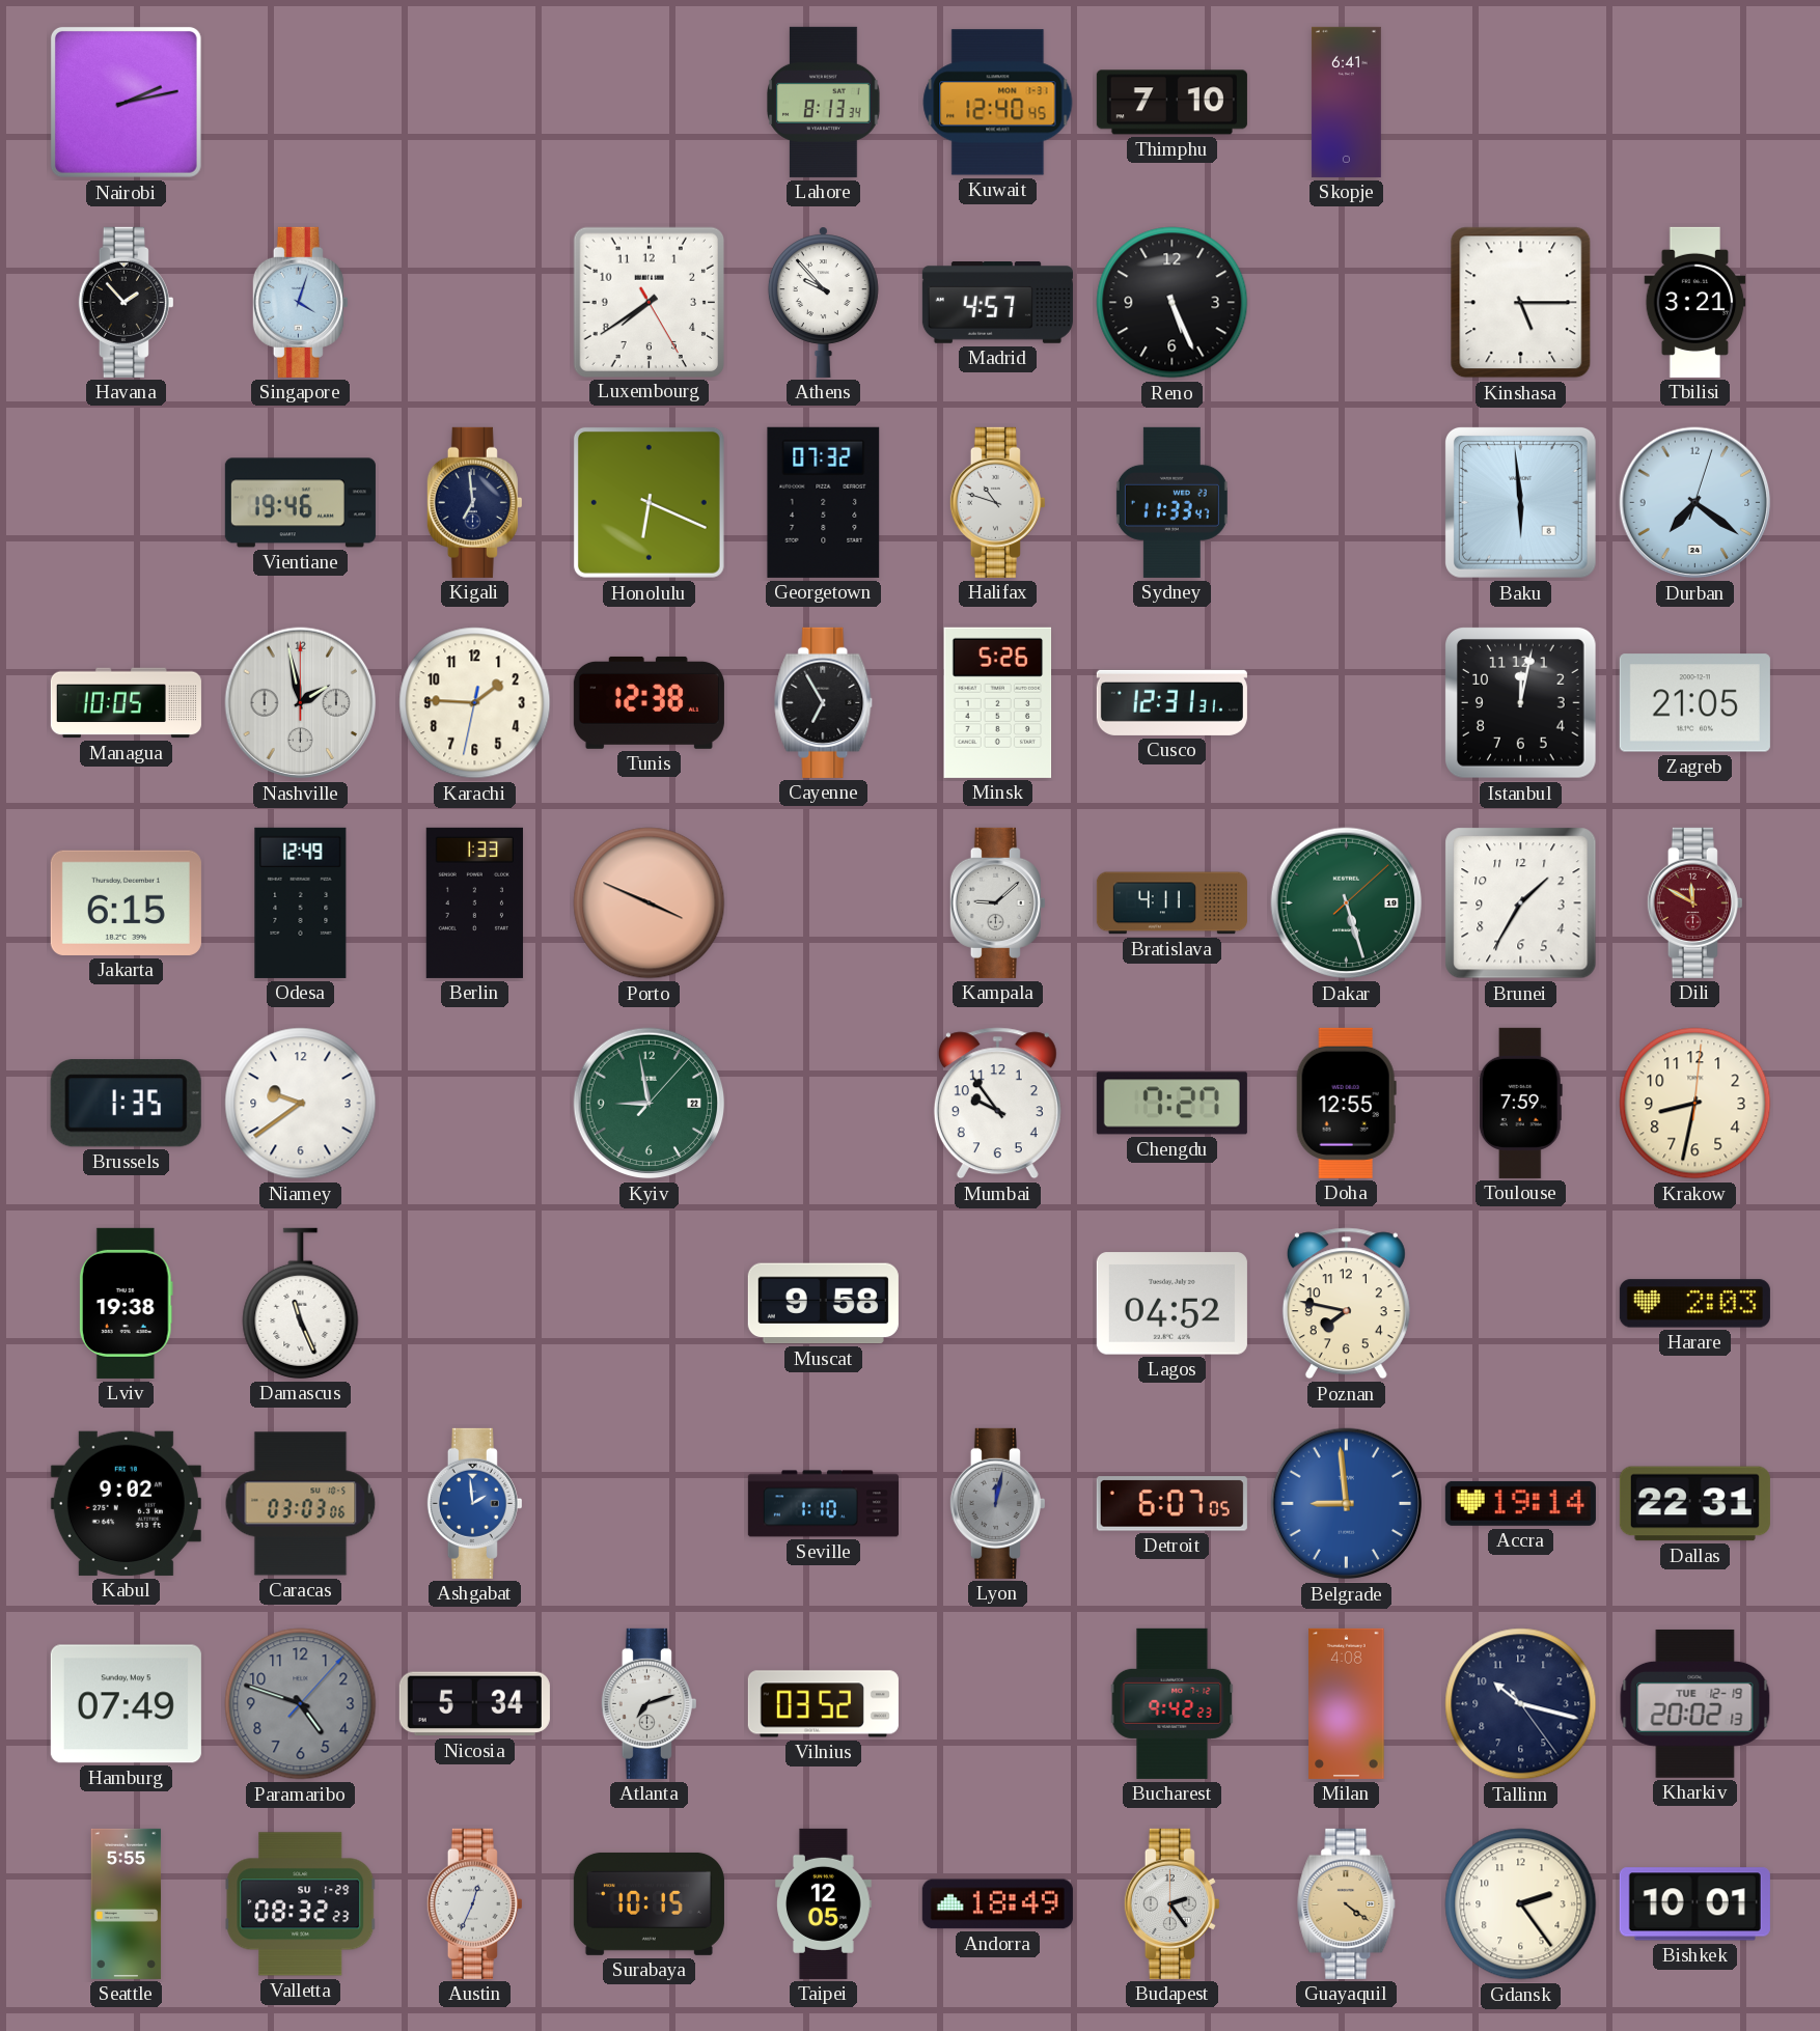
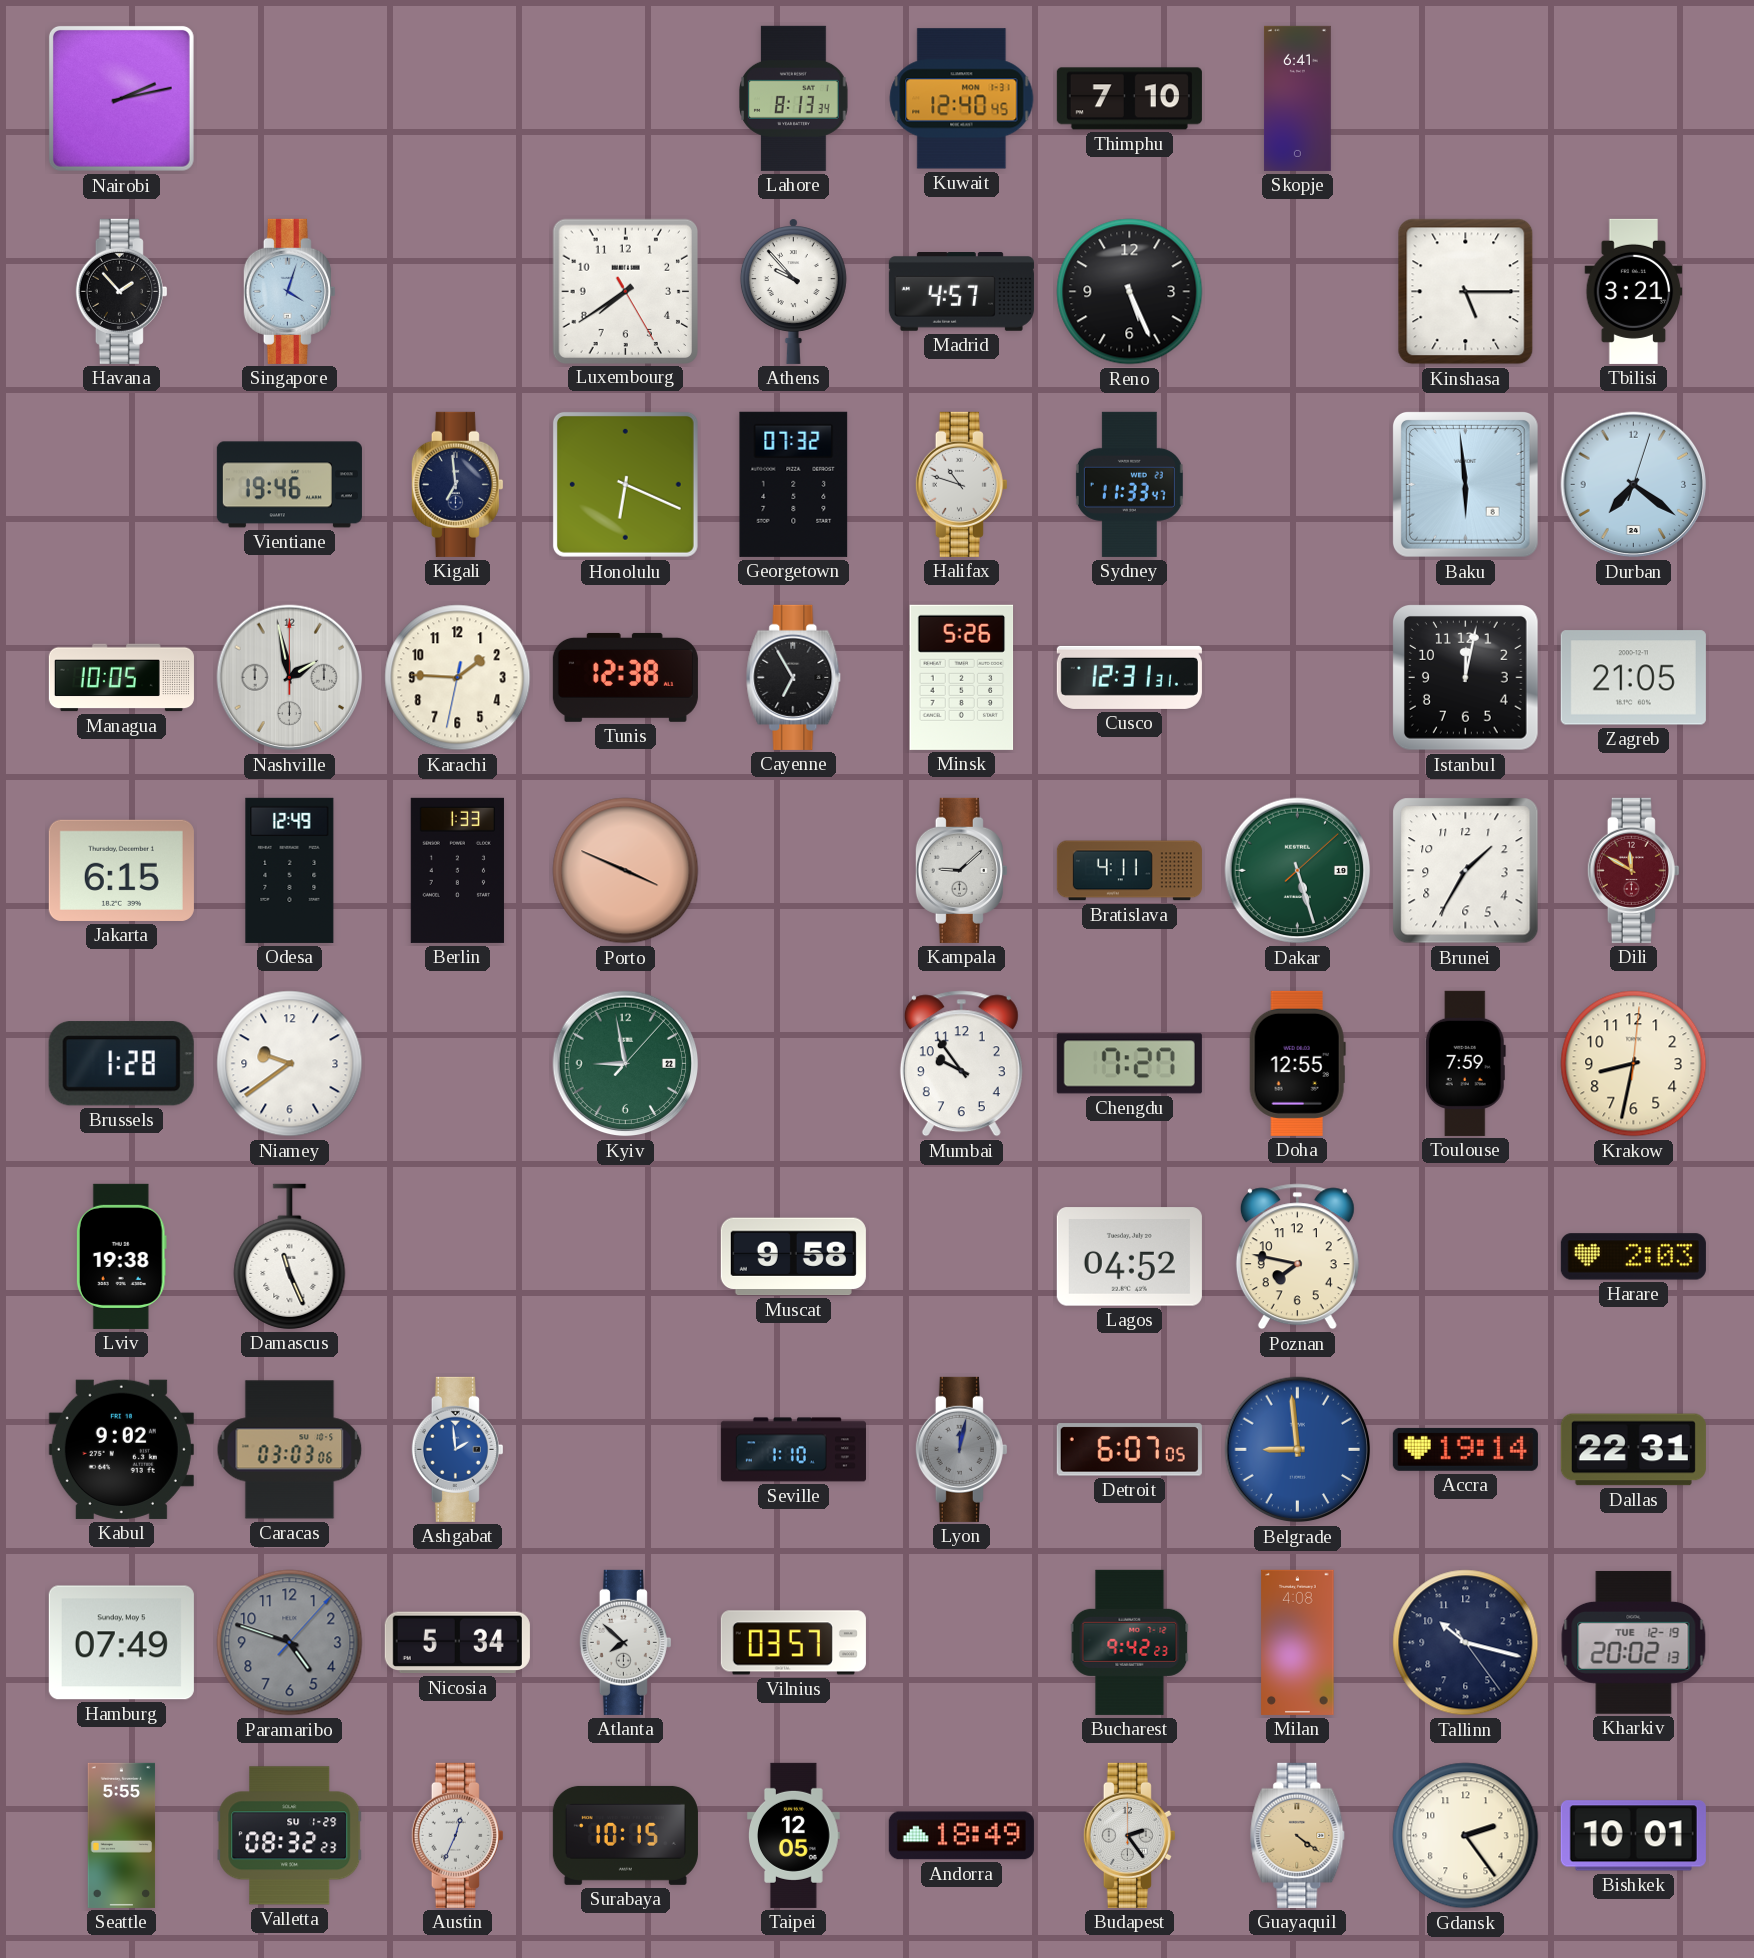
Brussels: 1:35 -> 1:28
Atlanta: 7:12 -> 7:52
Vilnius: 03:52 -> 03:57
